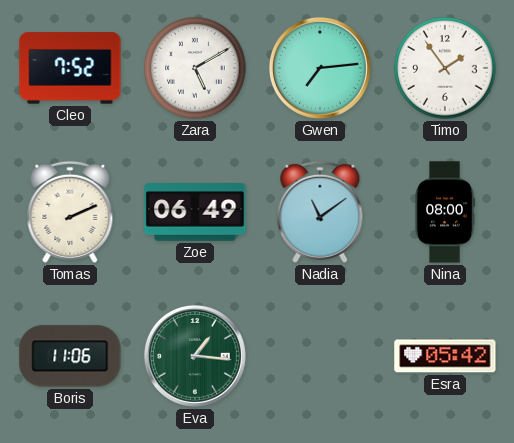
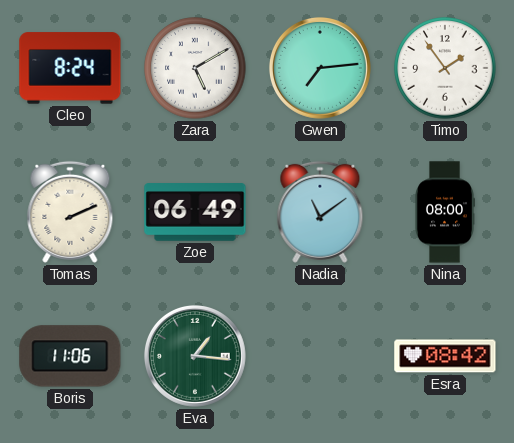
Cleo: 7:52 -> 8:24
Esra: 05:42 -> 08:42
